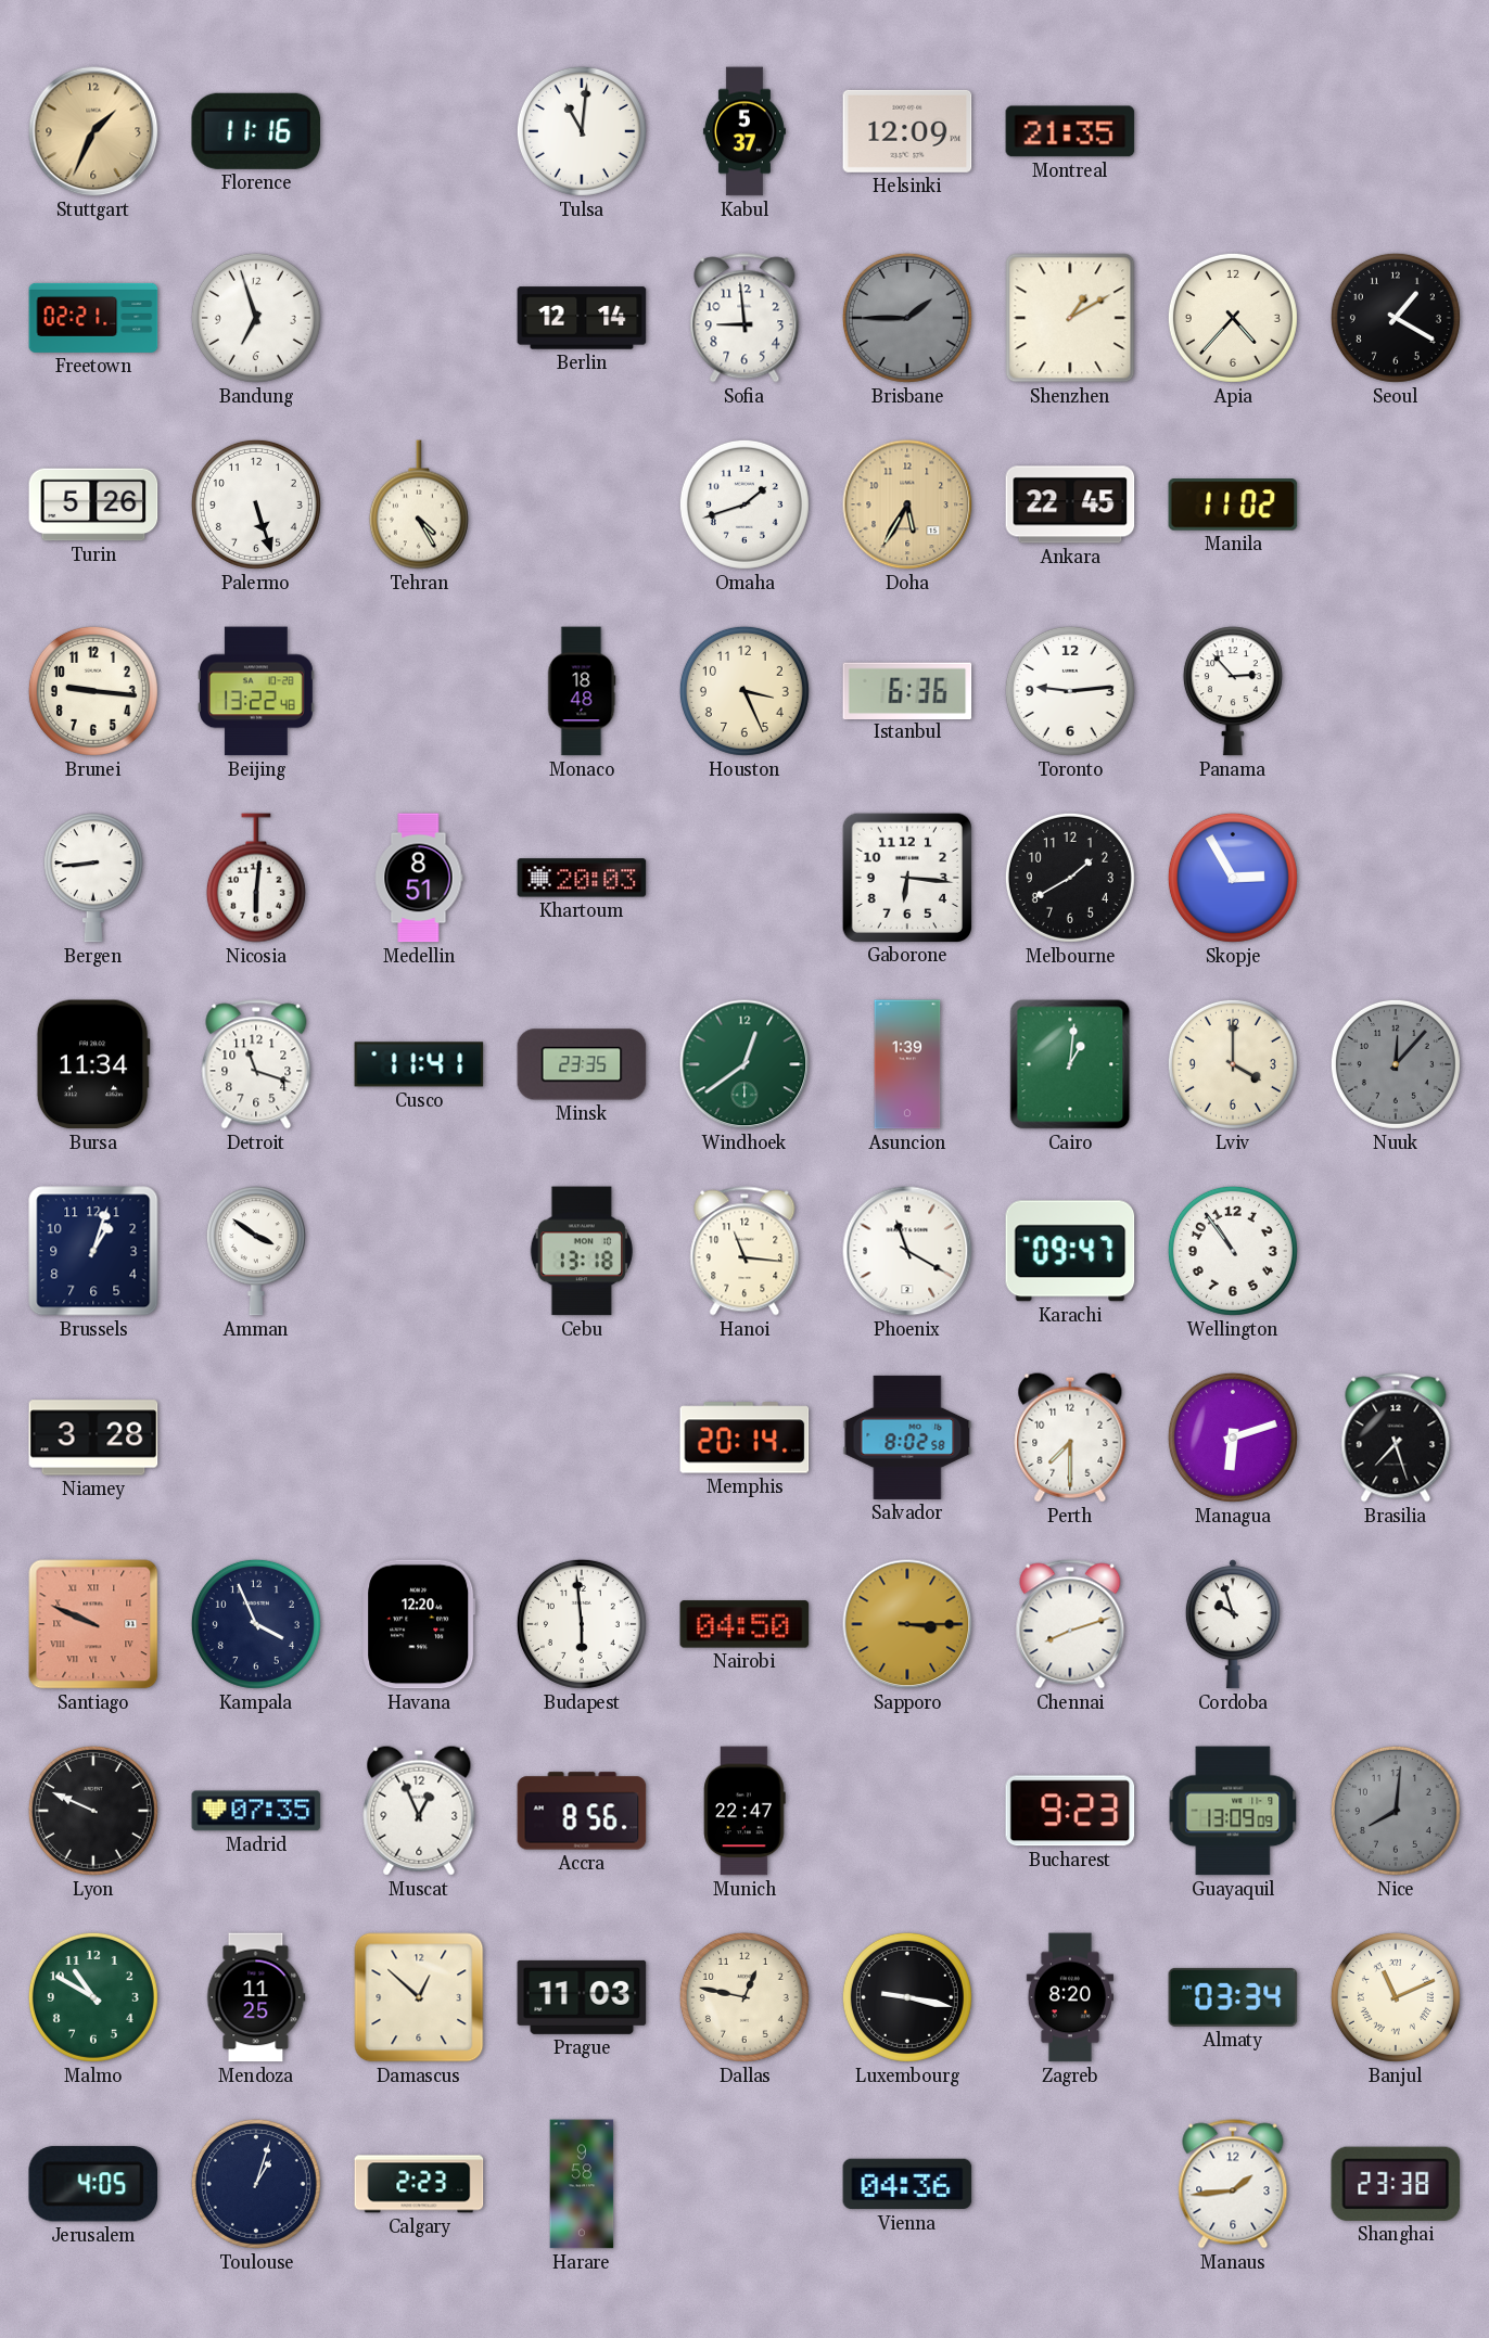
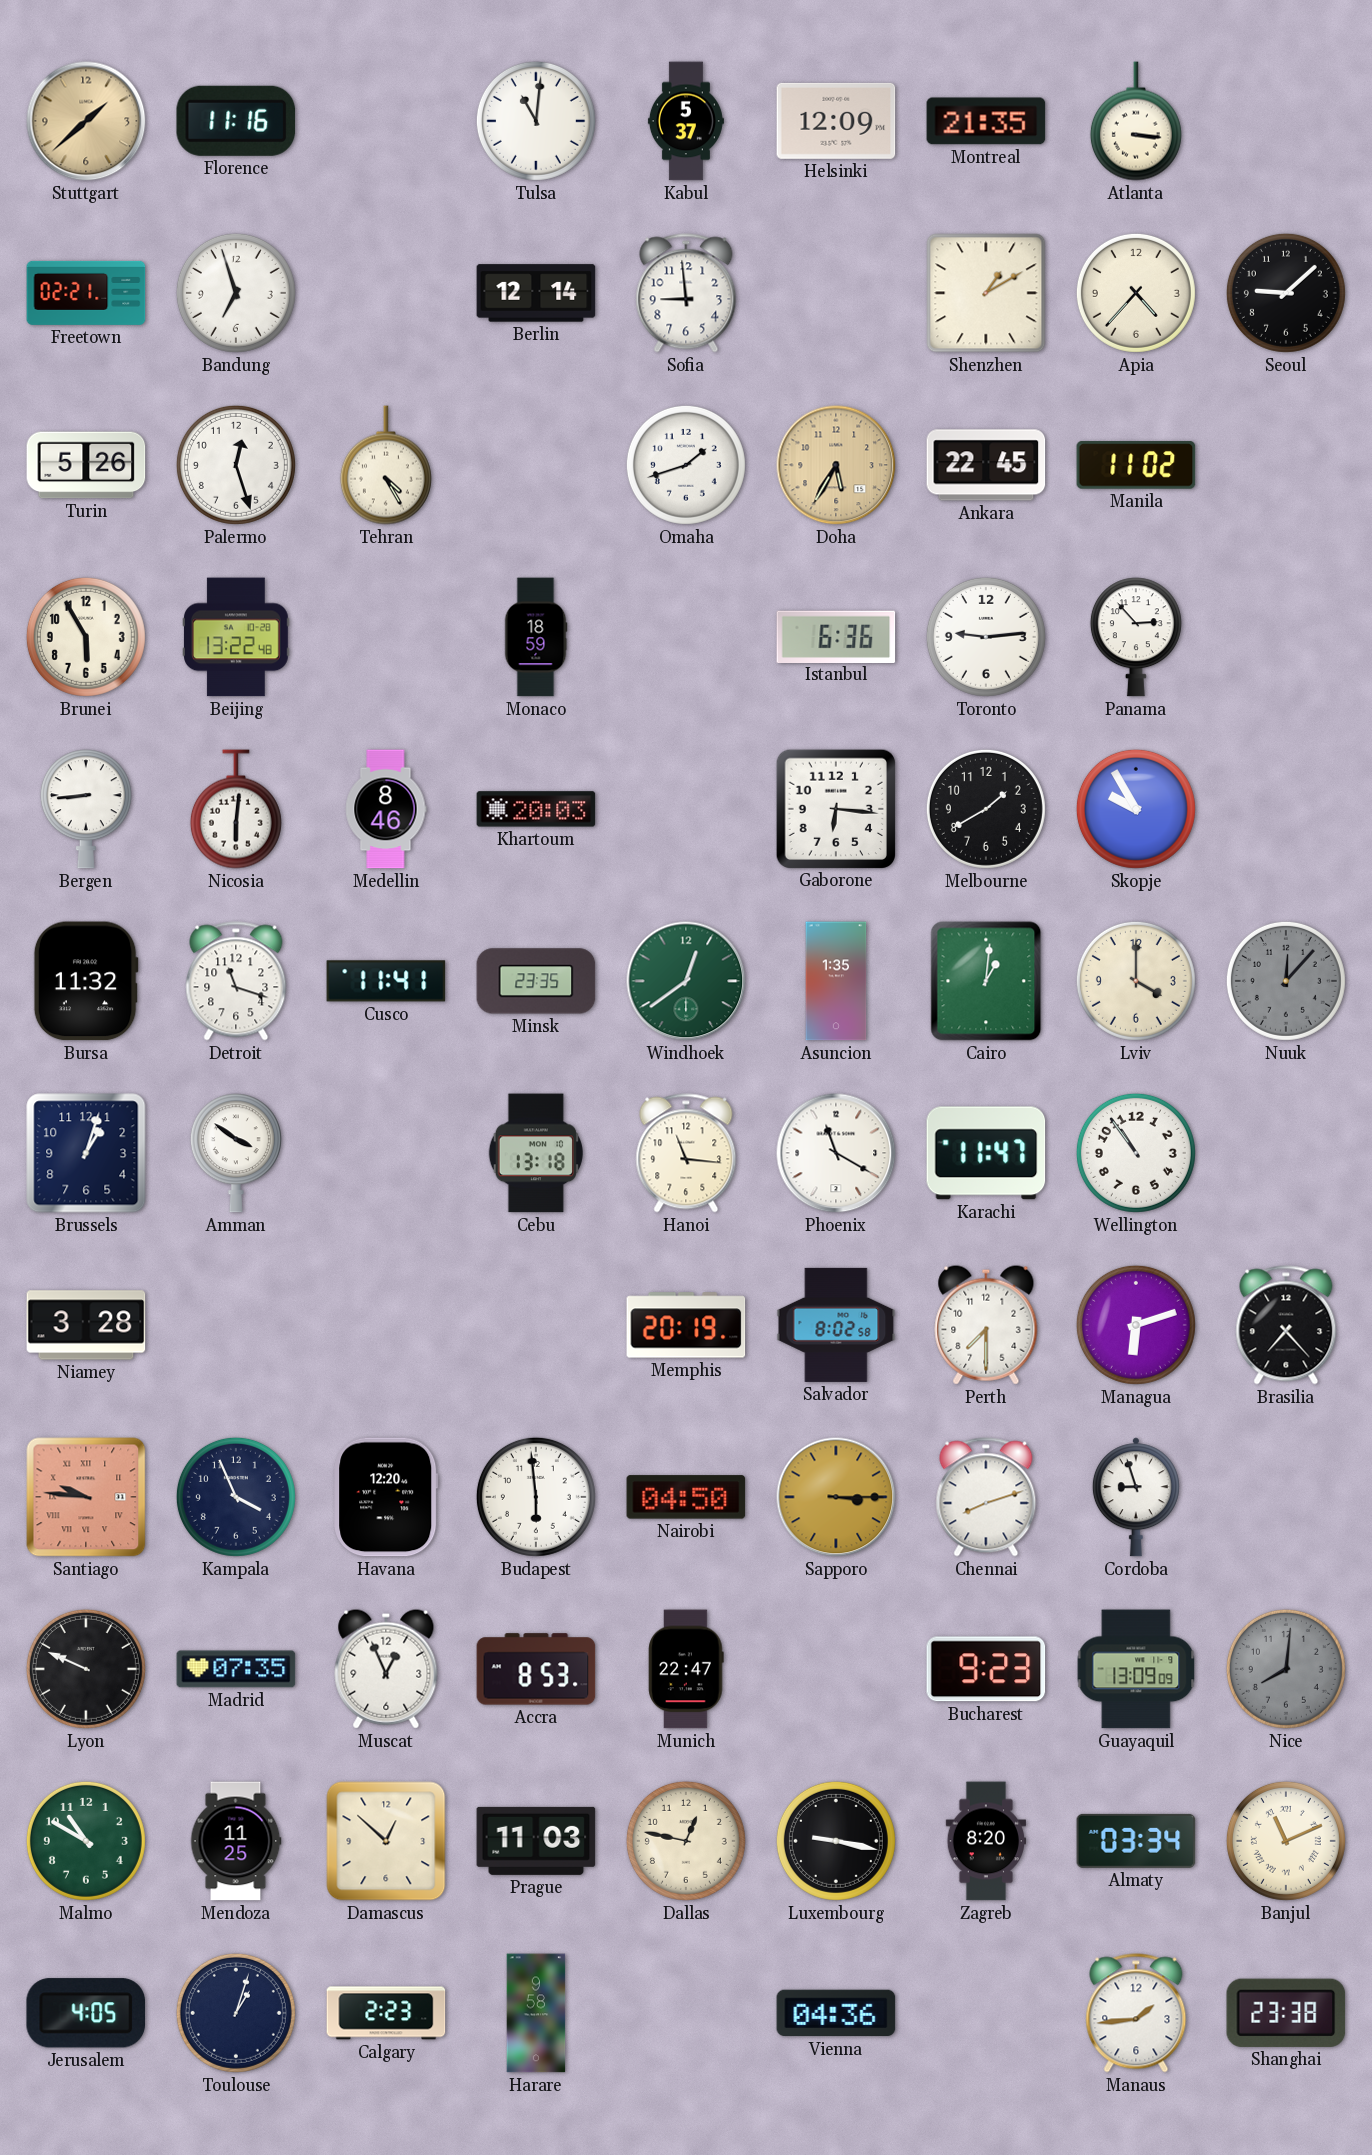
Stuttgart: 1:34 -> 1:38
Atlanta: none -> 3:16
Brisbane: 1:45 -> none
Seoul: 1:20 -> 9:08
Palermo: 5:27 -> 12:27
Brunei: 9:16 -> 5:55
Monaco: 18:48 -> 18:59
Houston: 3:26 -> none
Medellin: 8:51 -> 8:46
Skopje: 2:55 -> 9:55
Bursa: 11:34 -> 11:32
Asuncion: 1:39 -> 1:35
Karachi: 09:47 -> 11:47
Memphis: 20:14 -> 20:19
Brasilia: 7:27 -> 7:23
Santiago: 9:49 -> 9:46
Cordoba: 9:57 -> 8:57
Accra: 8:56 -> 8:53
